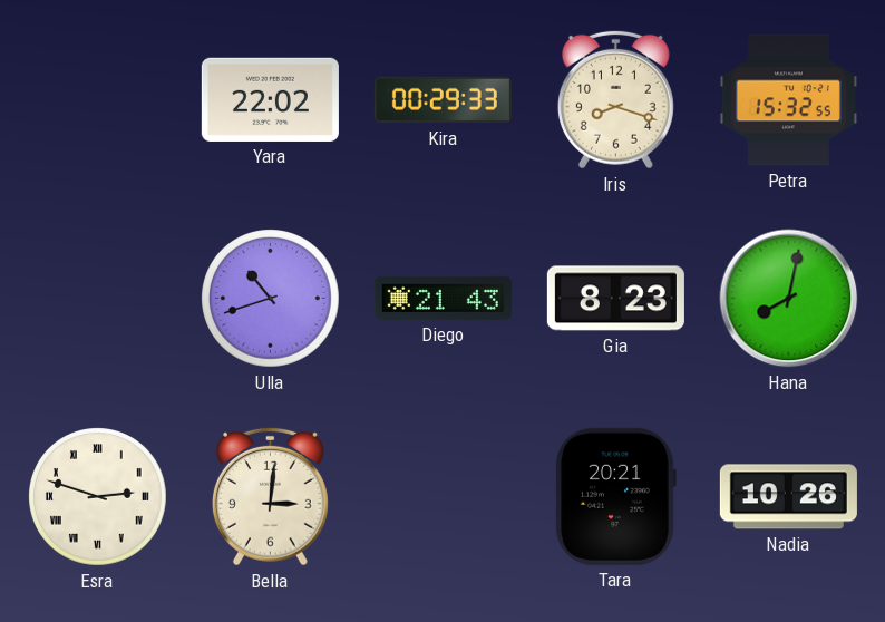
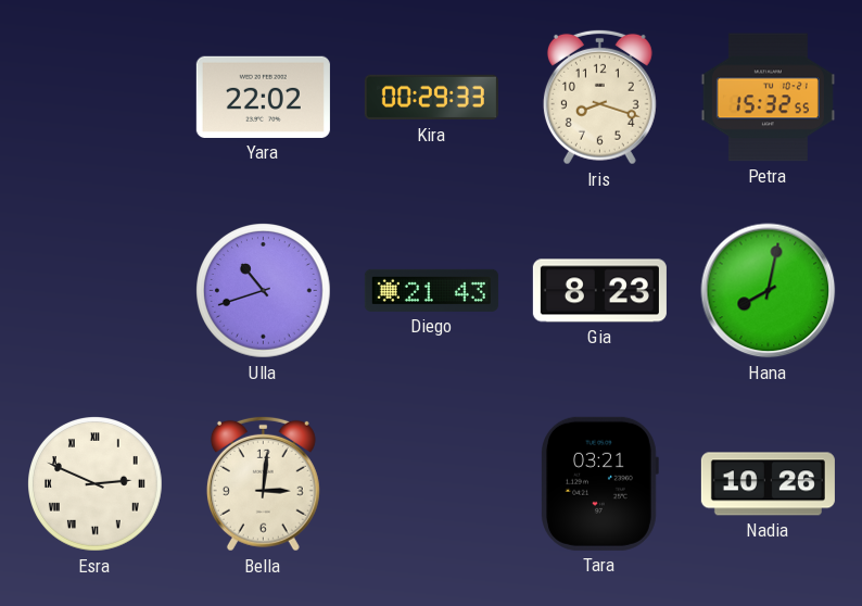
Esra: 2:48 -> 2:49
Tara: 20:21 -> 03:21
